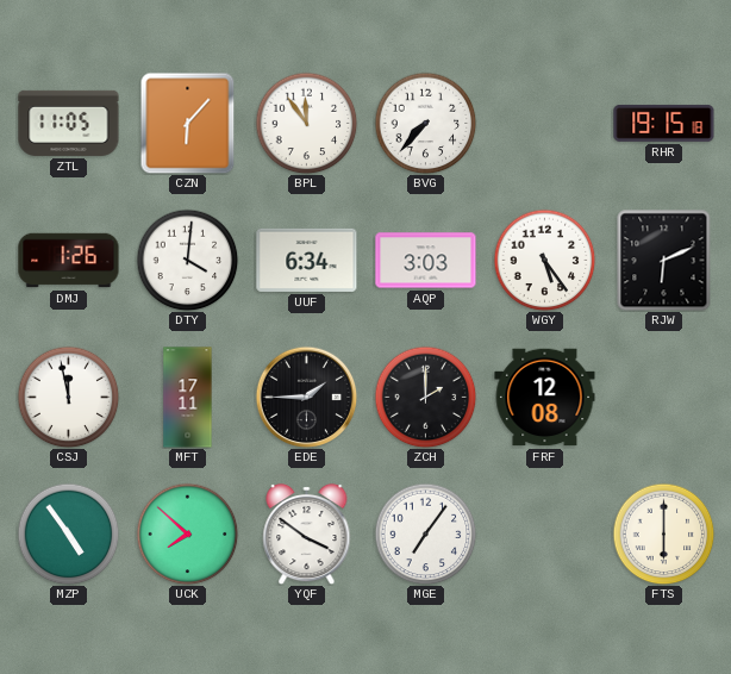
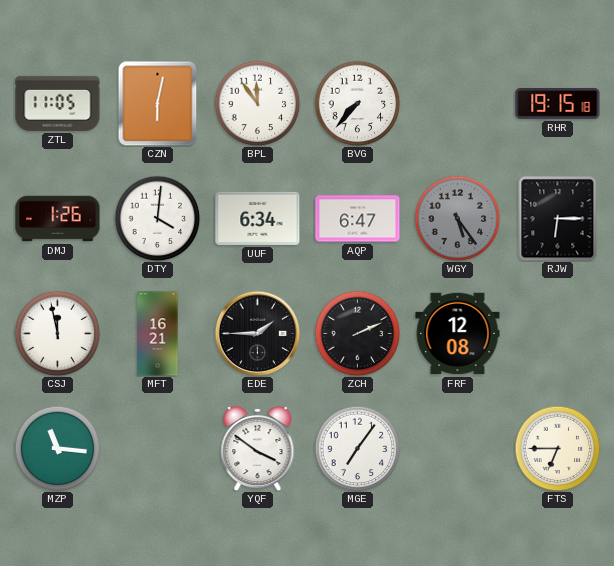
CZN: 6:07 -> 6:02
AQP: 3:03 -> 6:47
WGY dial: white -> grey
RJW: 6:11 -> 6:15
MFT: 17:11 -> 16:21
ZCH: 2:00 -> 2:11
MZP: 4:54 -> 11:16
UCK: 7:52 -> none
FTS: 6:00 -> 6:45
